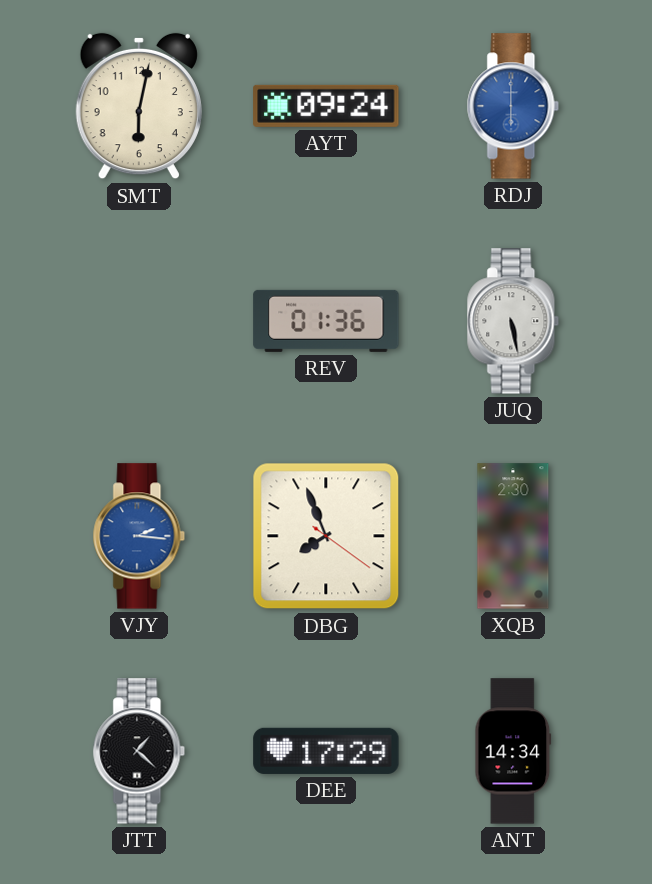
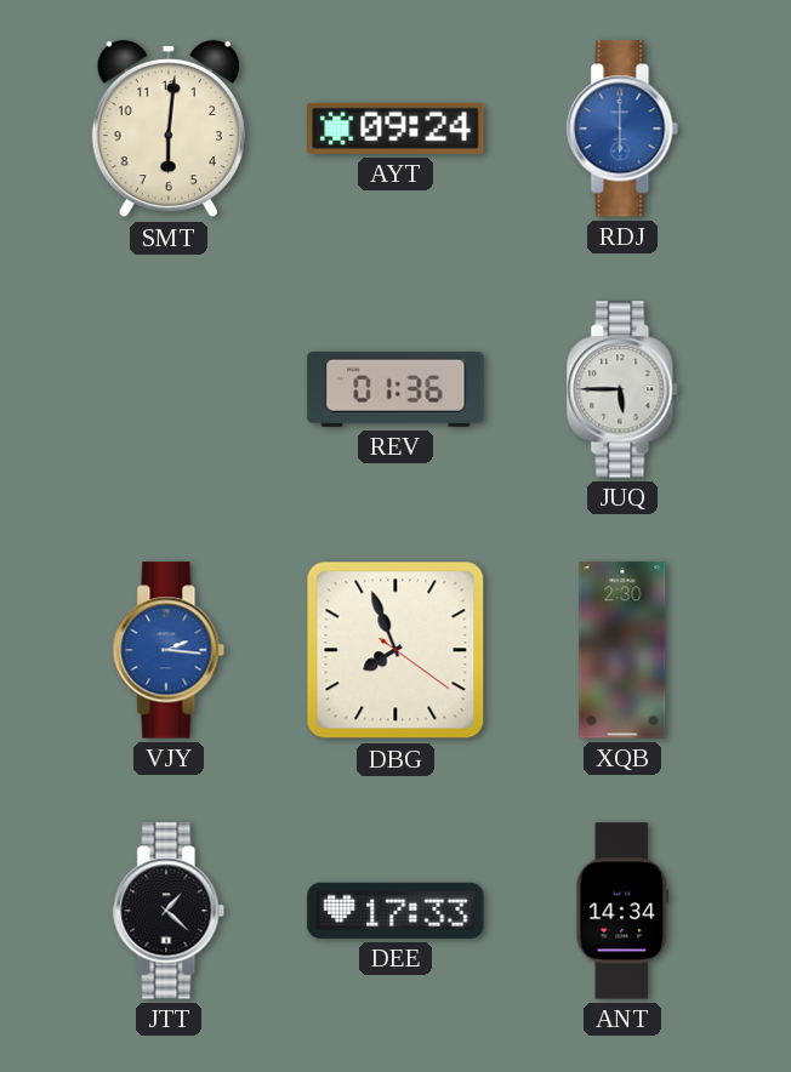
SMT: 6:02 -> 6:01
JUQ: 5:28 -> 5:45
DEE: 17:29 -> 17:33
